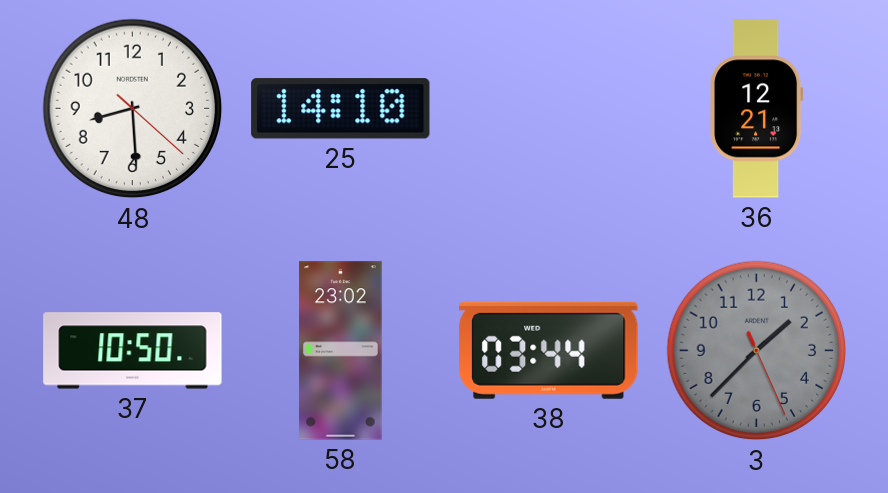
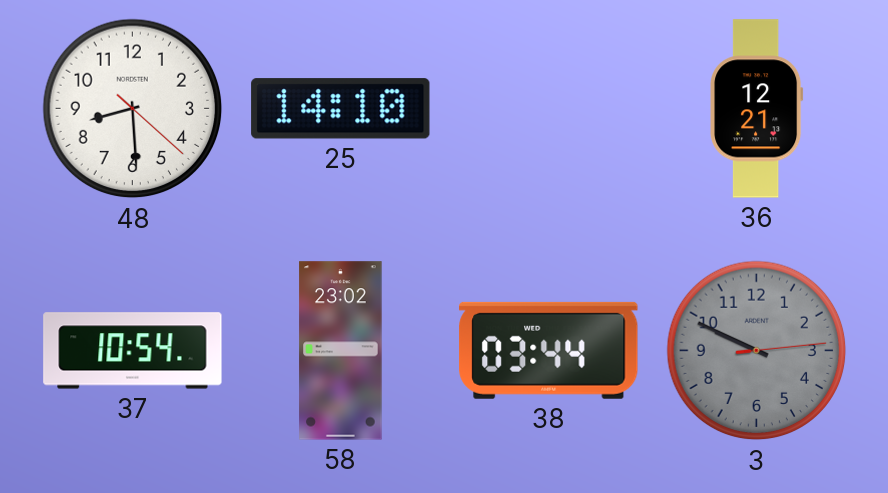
37: 10:50 -> 10:54
3: 1:37 -> 9:49
